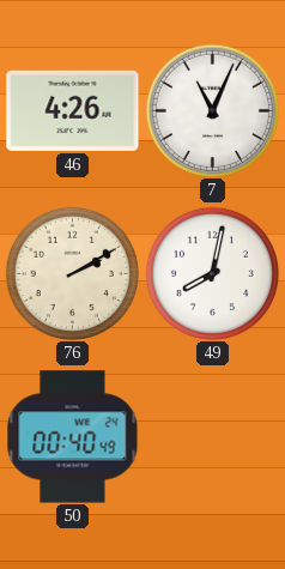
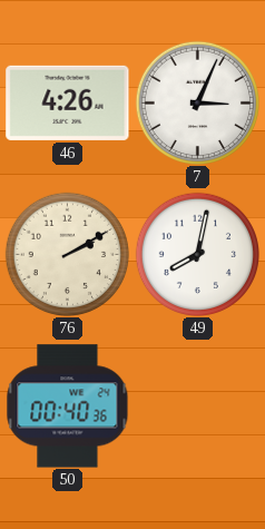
7: 11:04 -> 3:04
50: 00:40:49 -> 00:40:36
